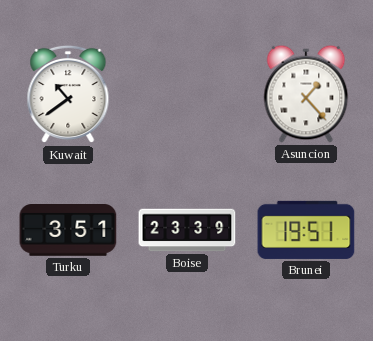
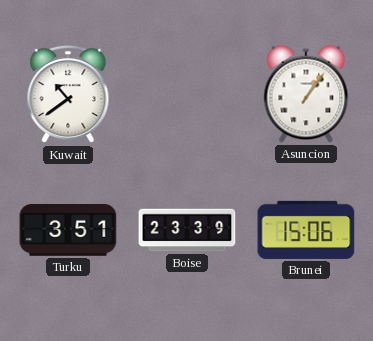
Asuncion: 1:23 -> 1:06
Brunei: 19:51 -> 15:06
